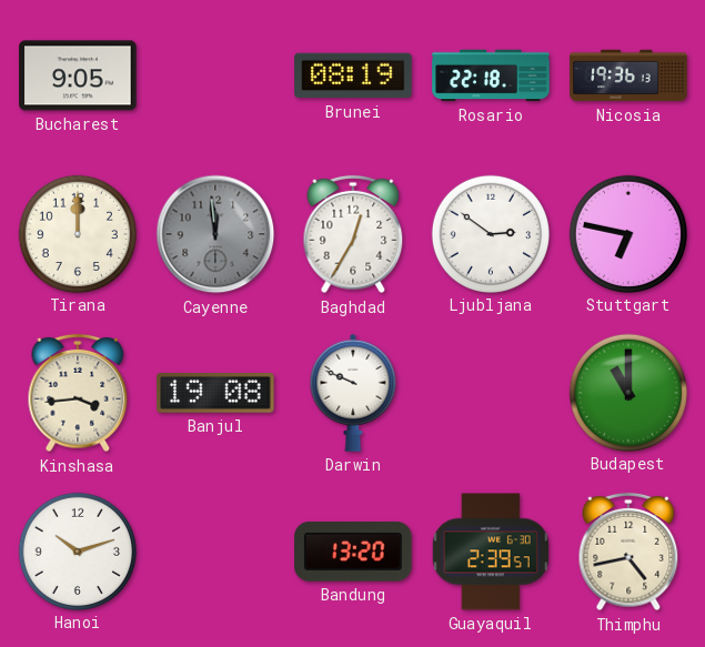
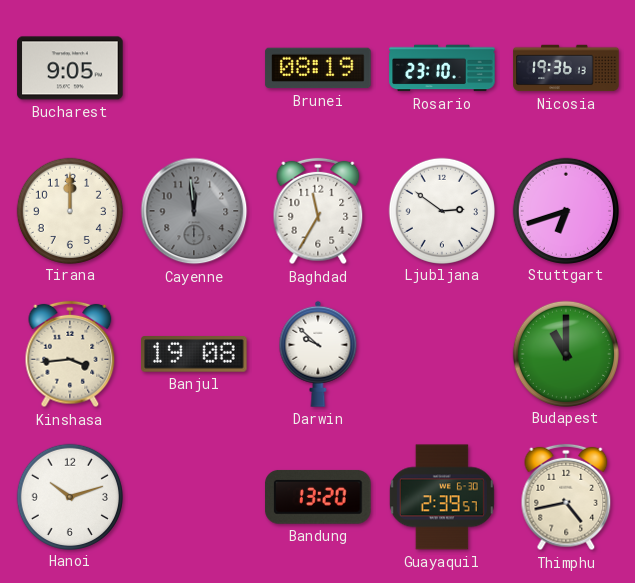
Rosario: 22:18 -> 23:10
Baghdad: 12:35 -> 11:35
Stuttgart: 6:47 -> 6:42
Darwin: 9:49 -> 9:52
